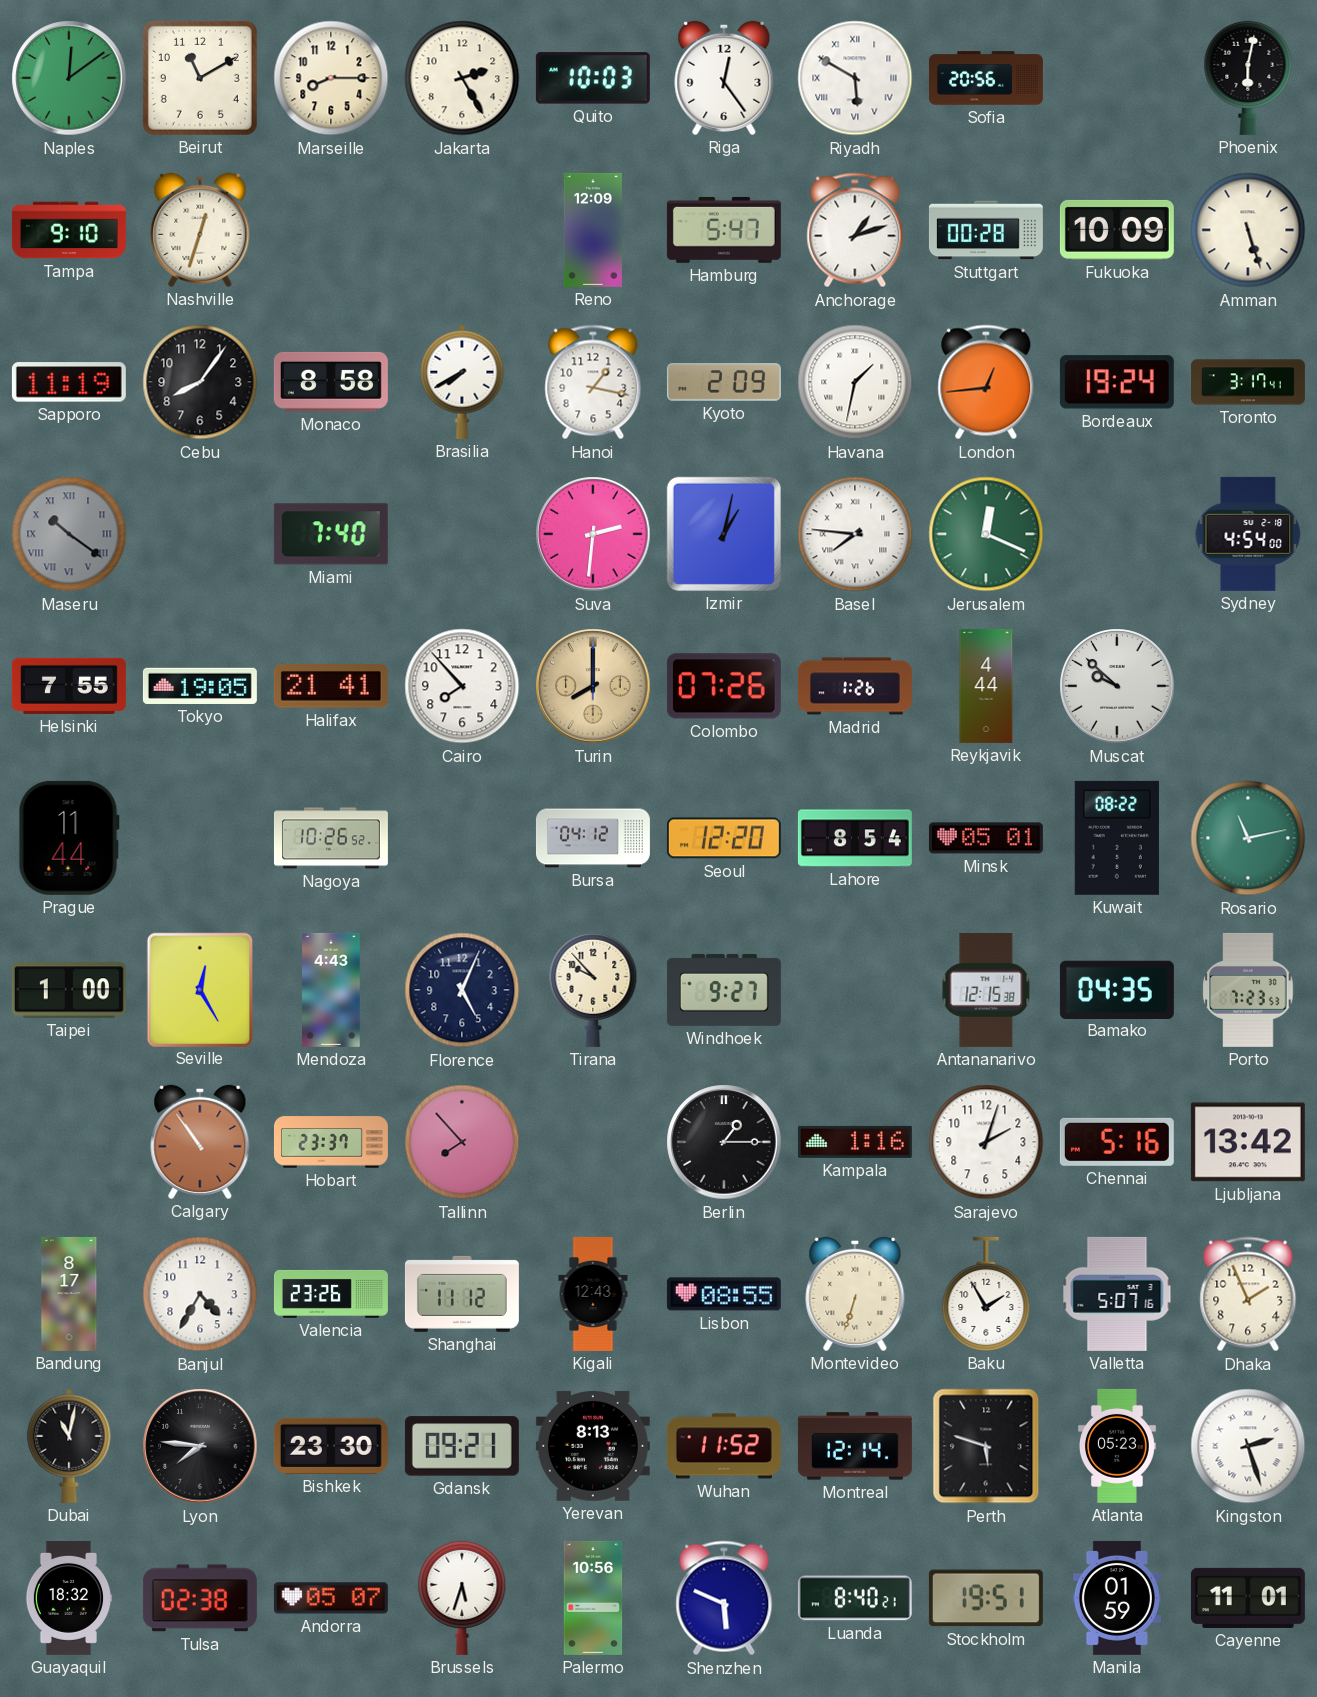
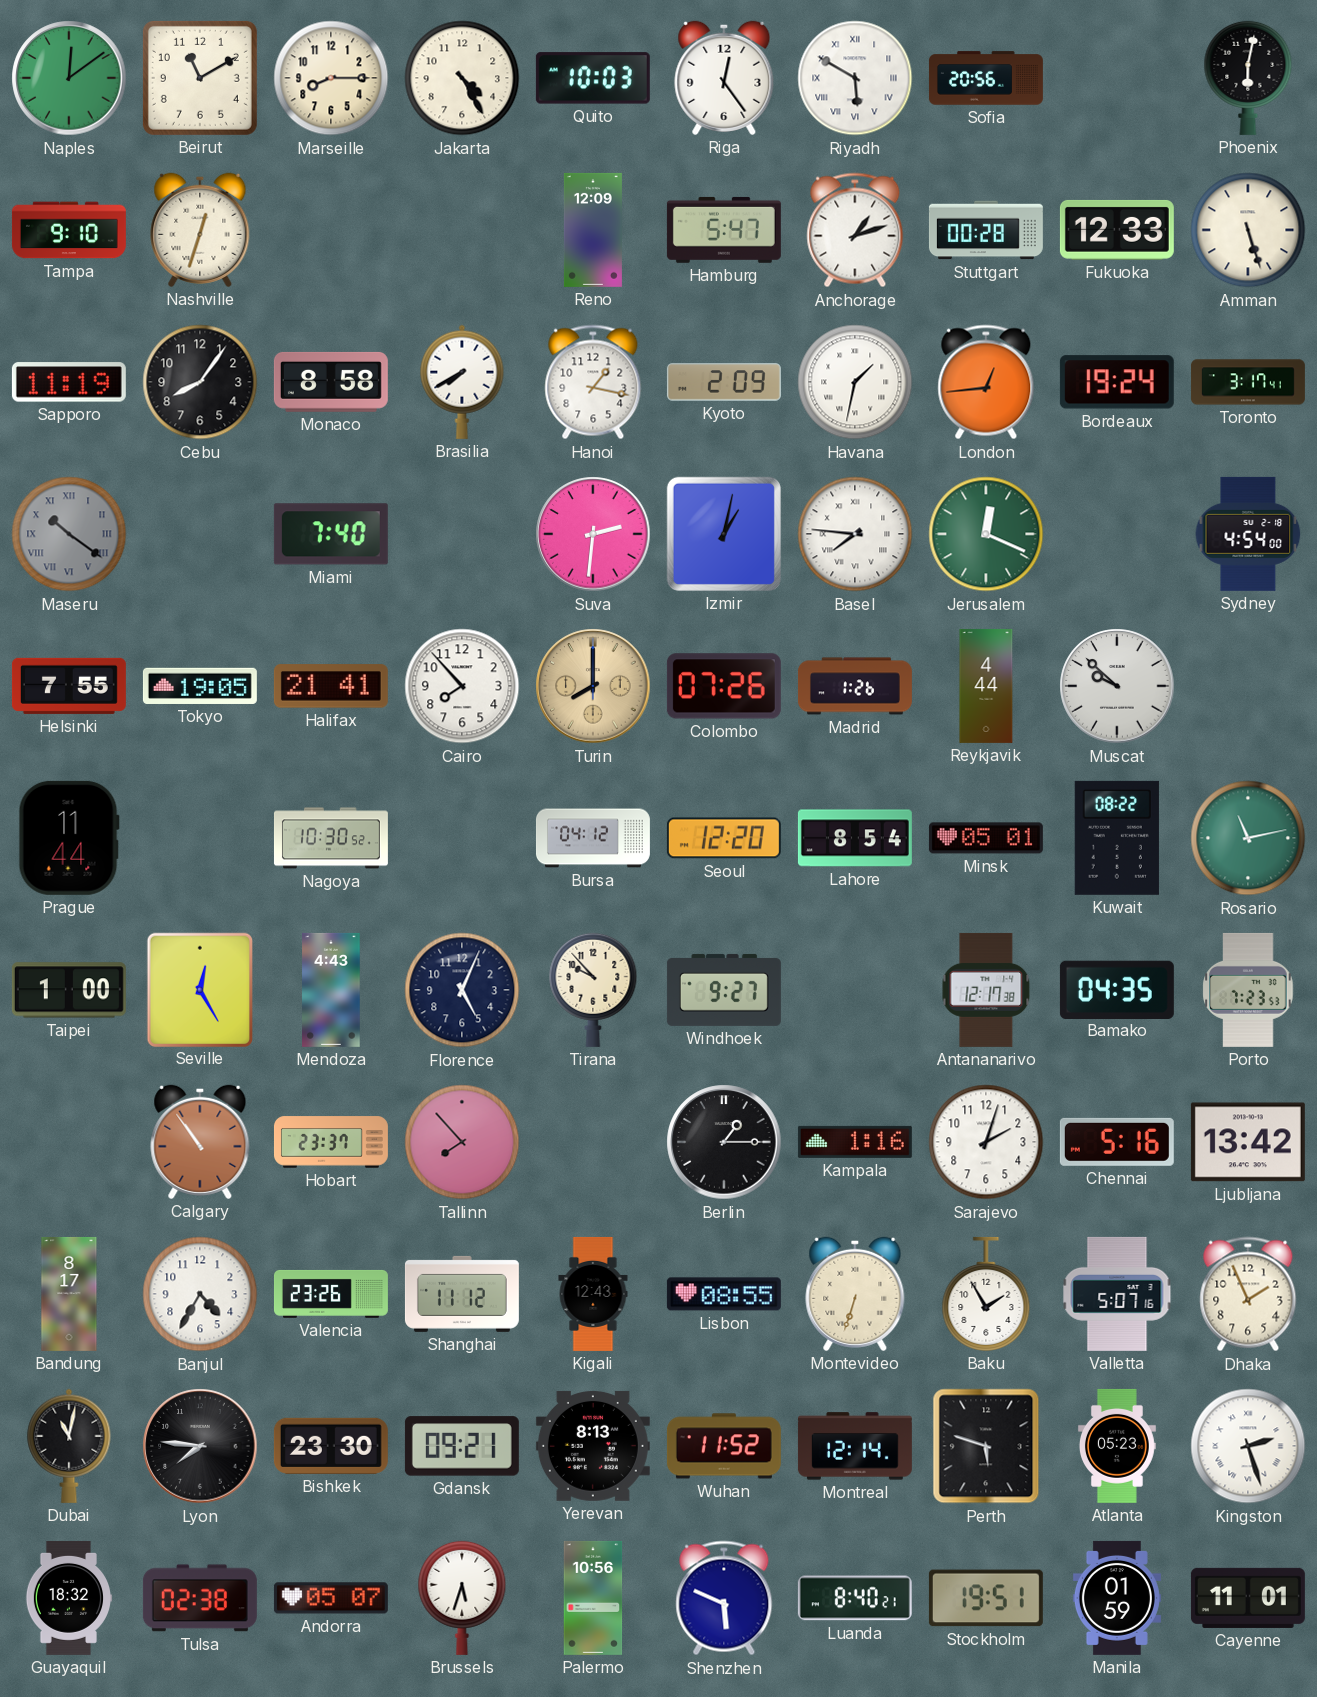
Jakarta: 2:25 -> 4:25
Fukuoka: 10:09 -> 12:33
Nagoya: 10:26 -> 10:30
Antananarivo: 12:15 -> 12:17
